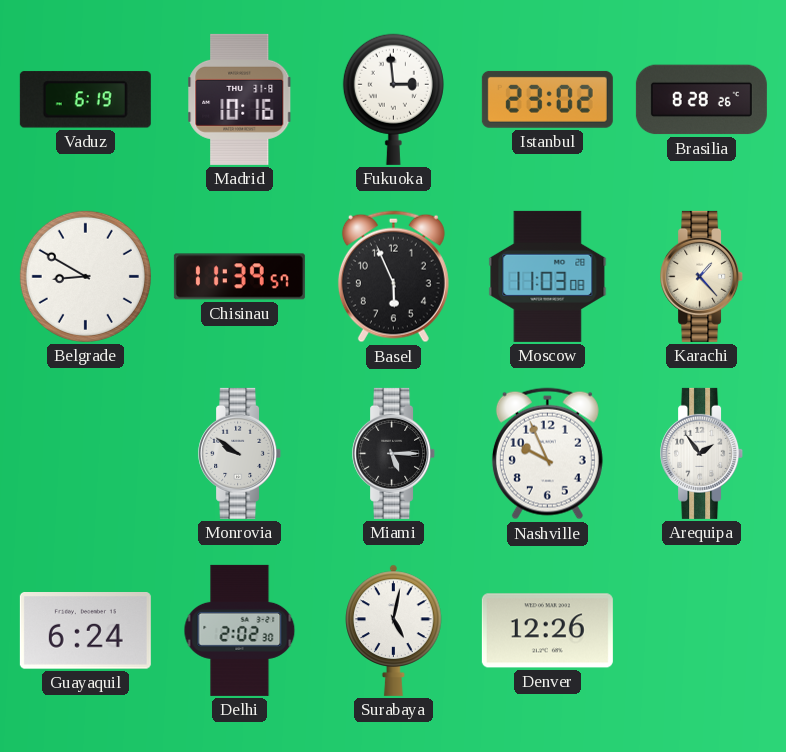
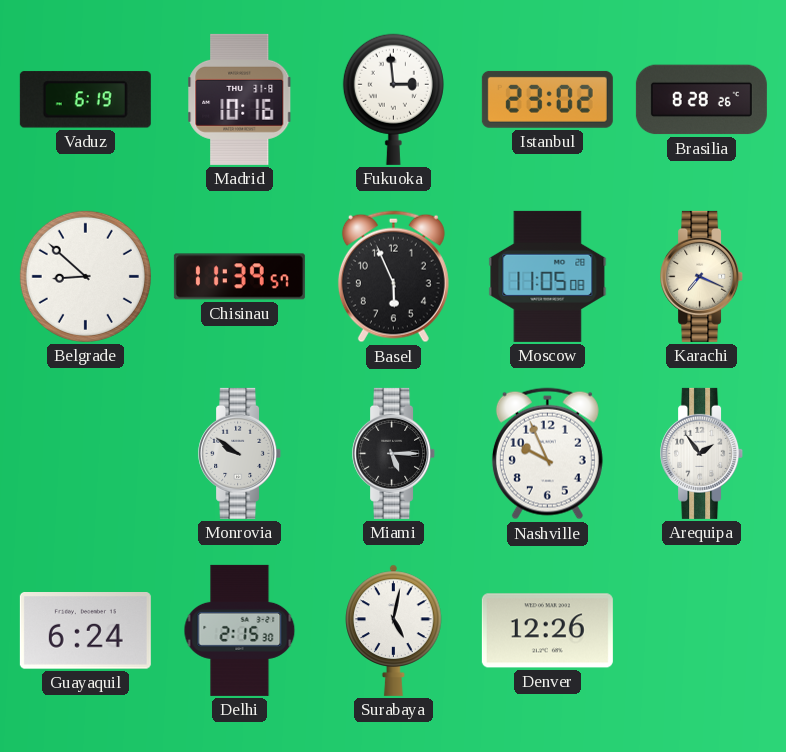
Belgrade: 8:50 -> 8:52
Moscow: 11:03 -> 11:05
Karachi: 1:23 -> 7:19
Delhi: 2:02 -> 2:15
